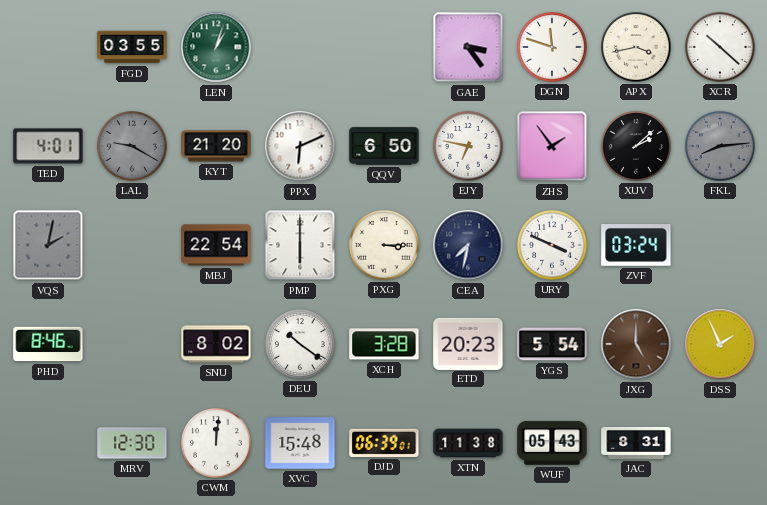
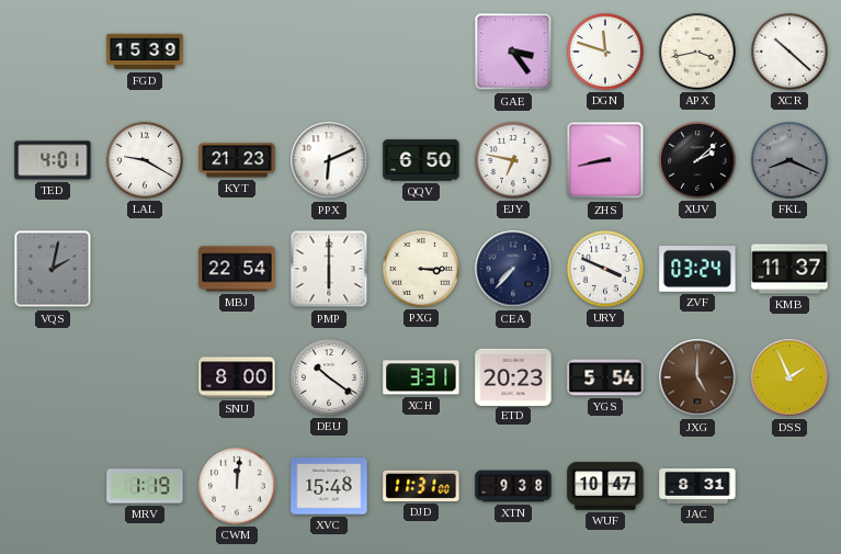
FGD: 03:55 -> 15:39
LEN: 1:03 -> none
LAL dial: grey -> white
KYT: 21:20 -> 21:23
ZHS: 1:54 -> 8:43
FKL: 8:14 -> 8:19
CEA: 7:32 -> 7:37
KMB: none -> 11:37
PHD: 8:46 -> none
SNU: 8:02 -> 8:00
XCH: 3:28 -> 3:31
MRV: 12:30 -> 1:19
DJD: 06:39 -> 11:31
XTN: 11:38 -> 9:38
WUF: 05:43 -> 10:47
